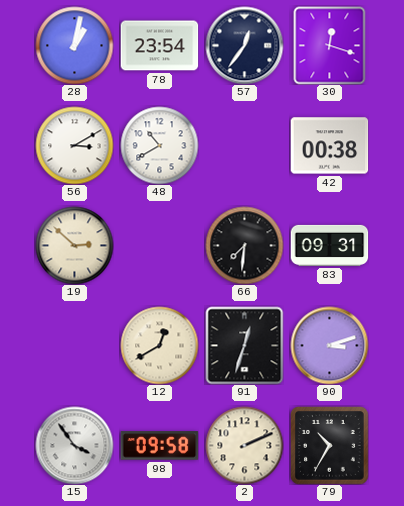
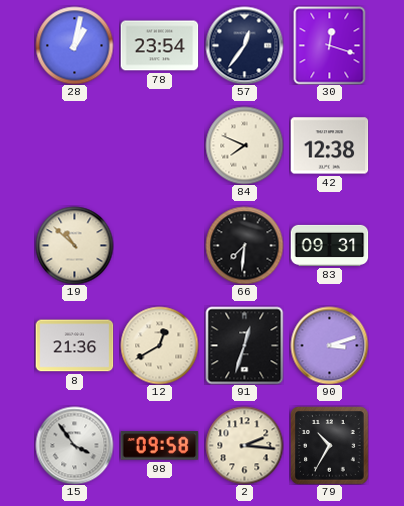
56: 3:10 -> none
48: 10:40 -> none
84: none -> 7:49
42: 00:38 -> 12:38
19: 2:52 -> 10:52
8: none -> 21:36
2: 2:11 -> 2:16
